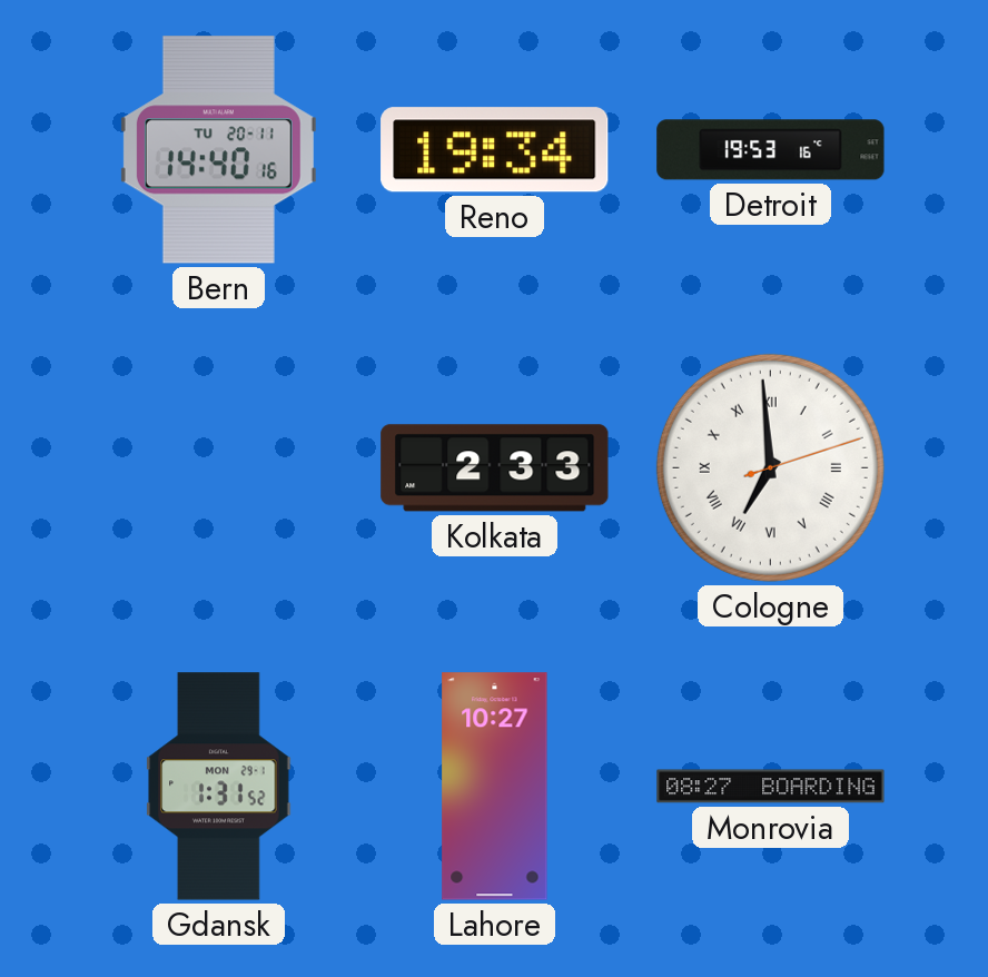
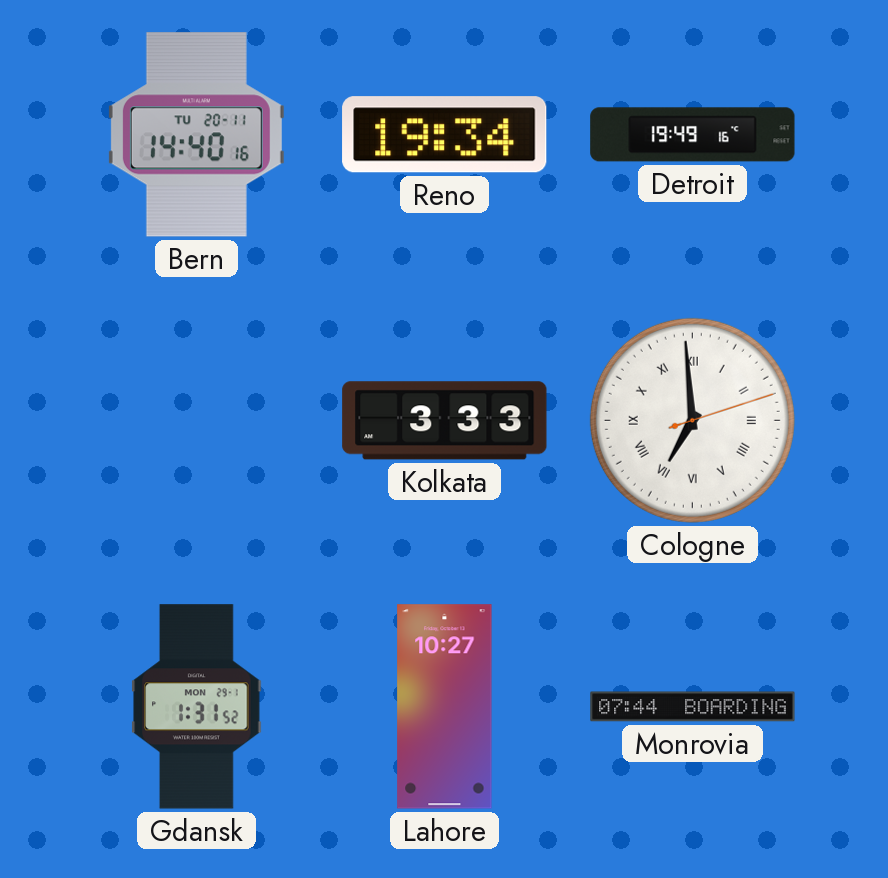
Detroit: 19:53 -> 19:49
Kolkata: 2:33 -> 3:33
Monrovia: 08:27 -> 07:44
